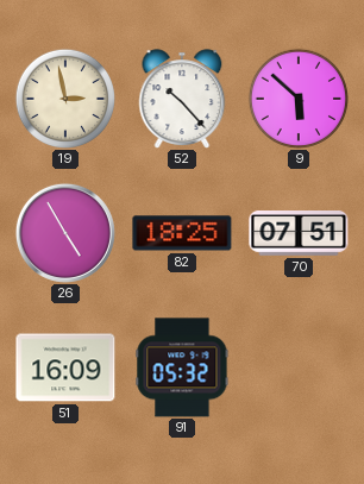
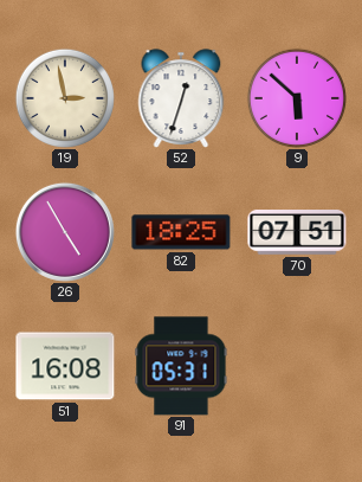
52: 10:23 -> 12:33
51: 16:09 -> 16:08
91: 05:32 -> 05:31
